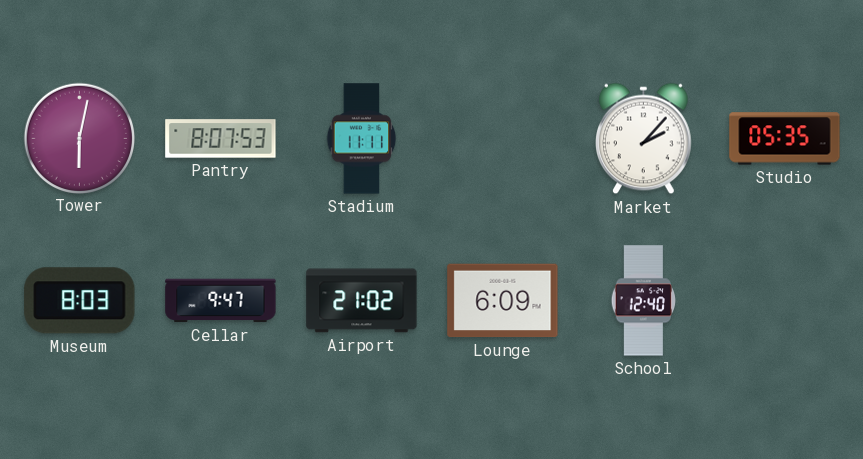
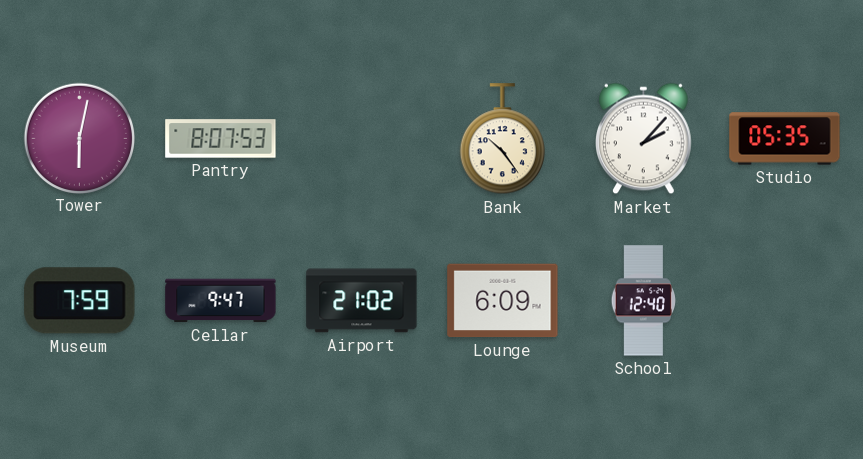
Stadium: 11:11 -> none
Bank: none -> 10:24
Museum: 8:03 -> 7:59
